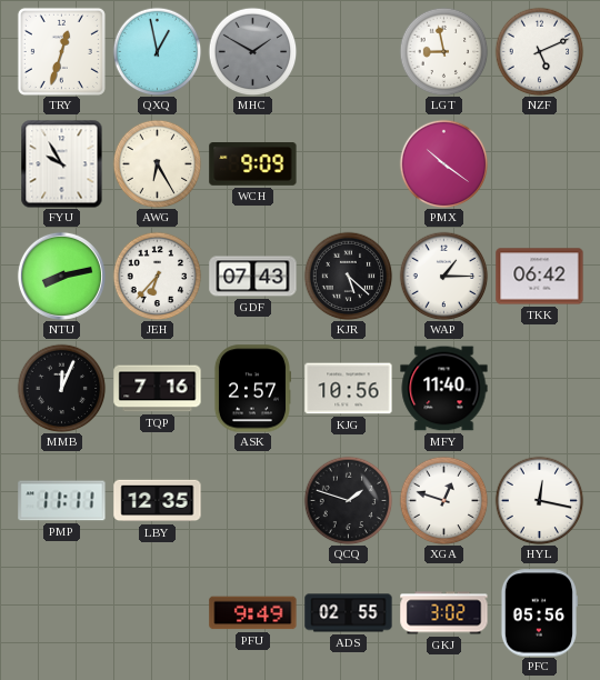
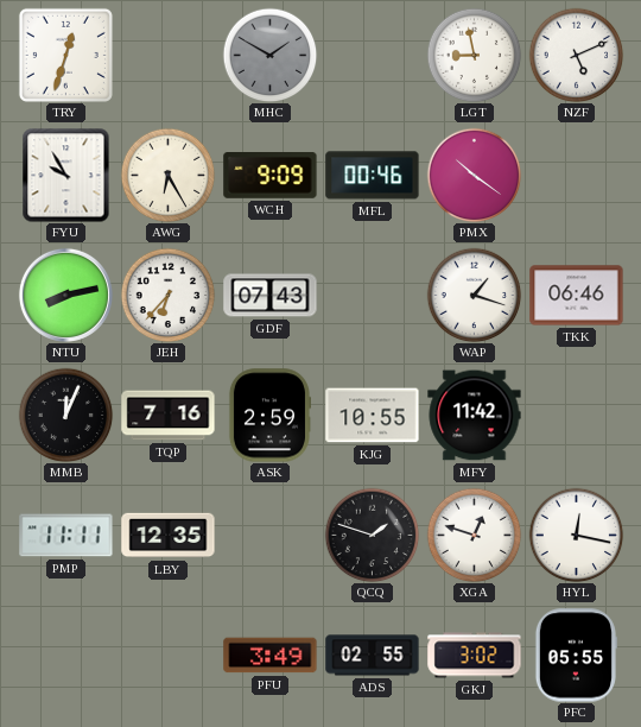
QXQ: 12:58 -> none
MFL: none -> 00:46
KJR: 5:22 -> none
WAP: 1:15 -> 1:18
TKK: 06:42 -> 06:46
ASK: 2:57 -> 2:59
KJG: 10:56 -> 10:55
MFY: 11:40 -> 11:42
PFU: 9:49 -> 3:49
PFC: 05:56 -> 05:55
